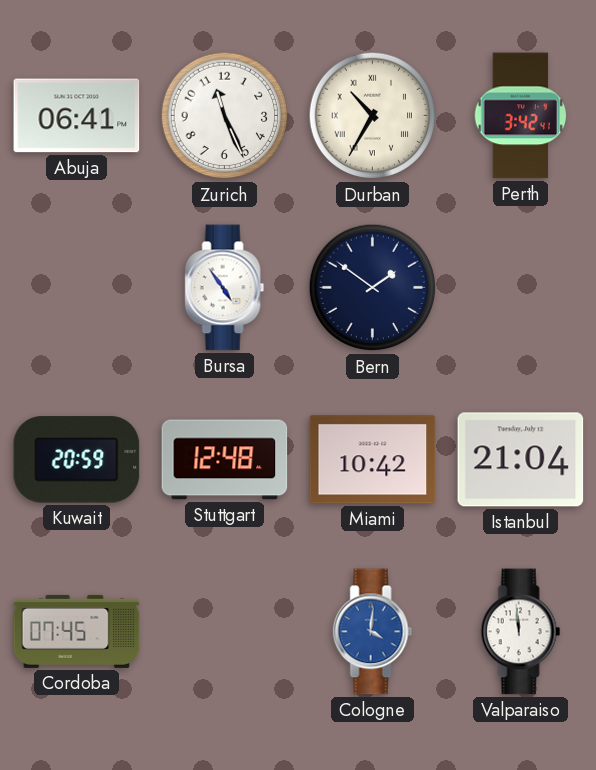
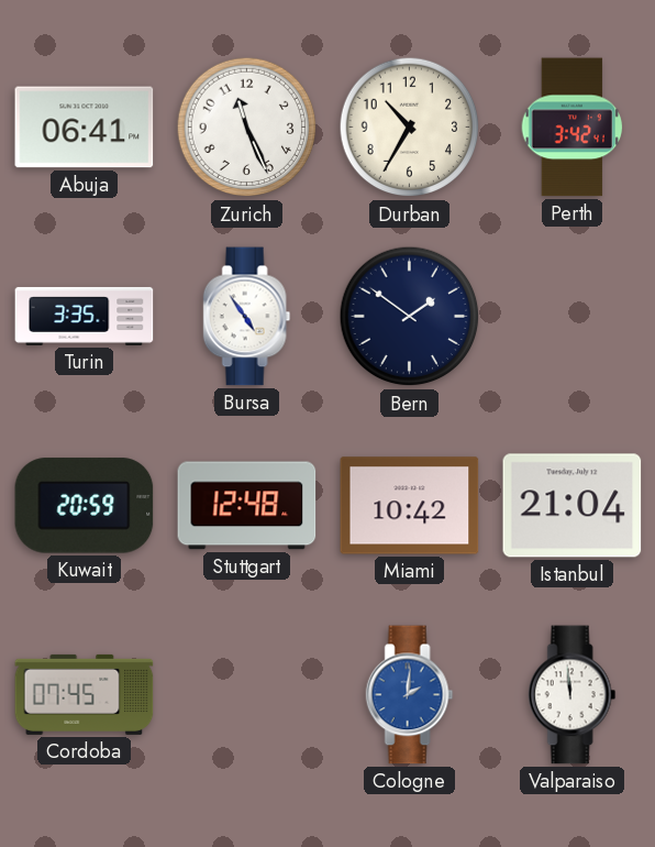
Durban numerals: Roman -> Arabic
Turin: none -> 3:35
Cologne: 4:01 -> 2:01
